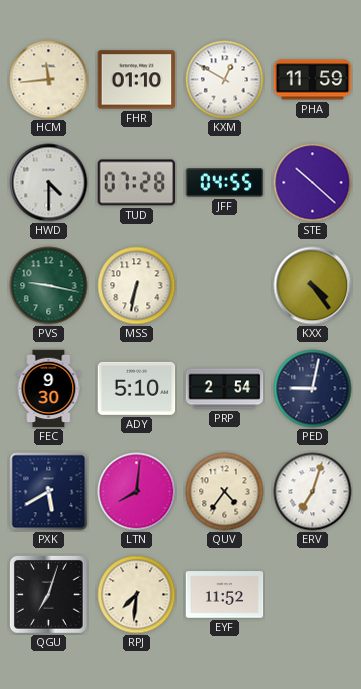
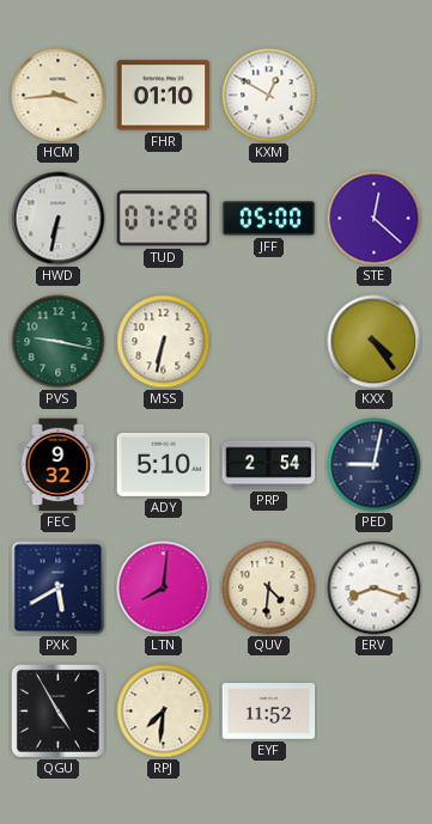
HCM: 11:44 -> 3:44
PHA: 11:59 -> none
HWD: 4:30 -> 6:32
JFF: 04:55 -> 05:00
STE: 10:22 -> 12:22
FEC: 9:30 -> 9:32
QUV: 4:36 -> 4:31
ERV: 7:03 -> 8:18
QGU: 7:03 -> 4:55
